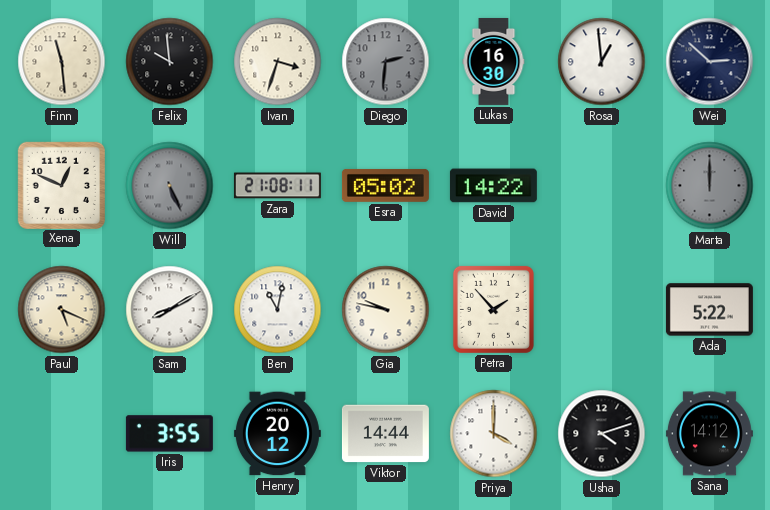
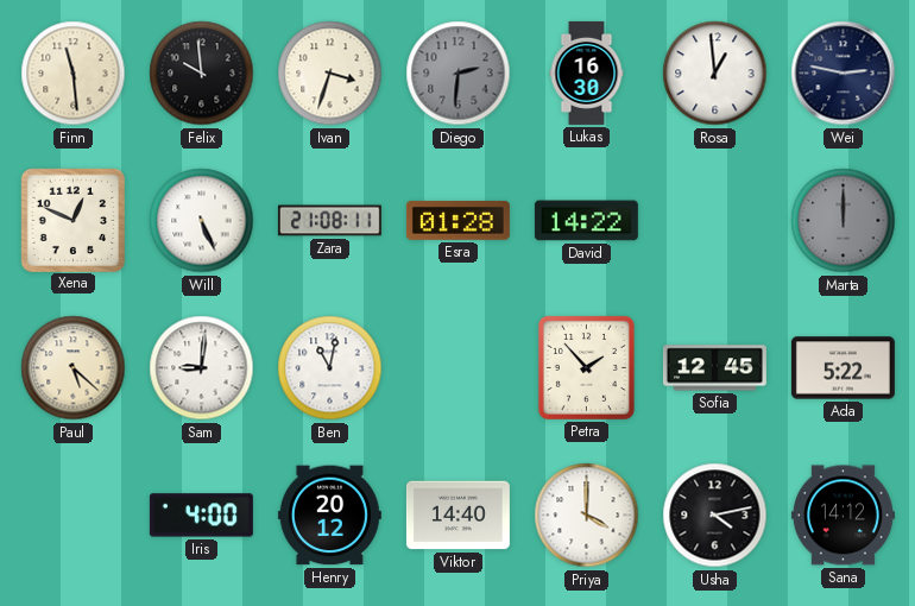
Wei: 2:52 -> 2:47
Will dial: grey -> white
Esra: 05:02 -> 01:28
Paul: 5:19 -> 5:22
Sam: 8:10 -> 9:01
Gia: 9:47 -> none
Sofia: none -> 12:45
Iris: 3:55 -> 4:00
Viktor: 14:44 -> 14:40
Usha: 4:12 -> 4:13
